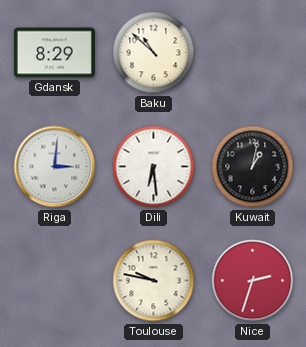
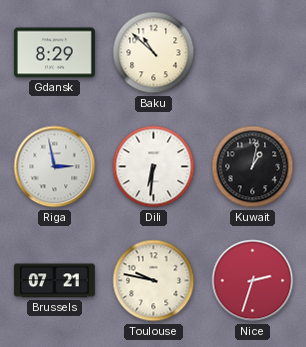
Riga: 3:01 -> 2:58
Dili: 6:29 -> 6:31
Brussels: none -> 07:21
